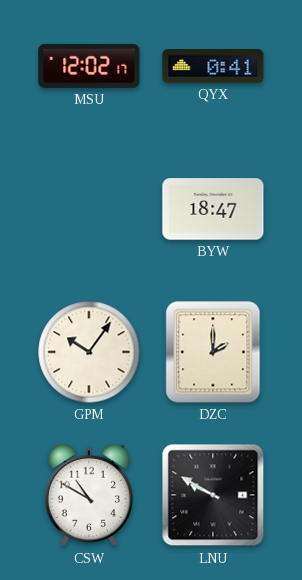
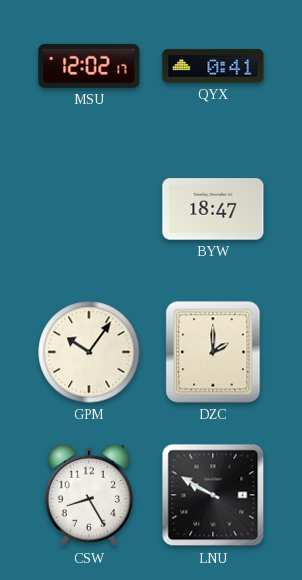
CSW: 10:50 -> 8:25
